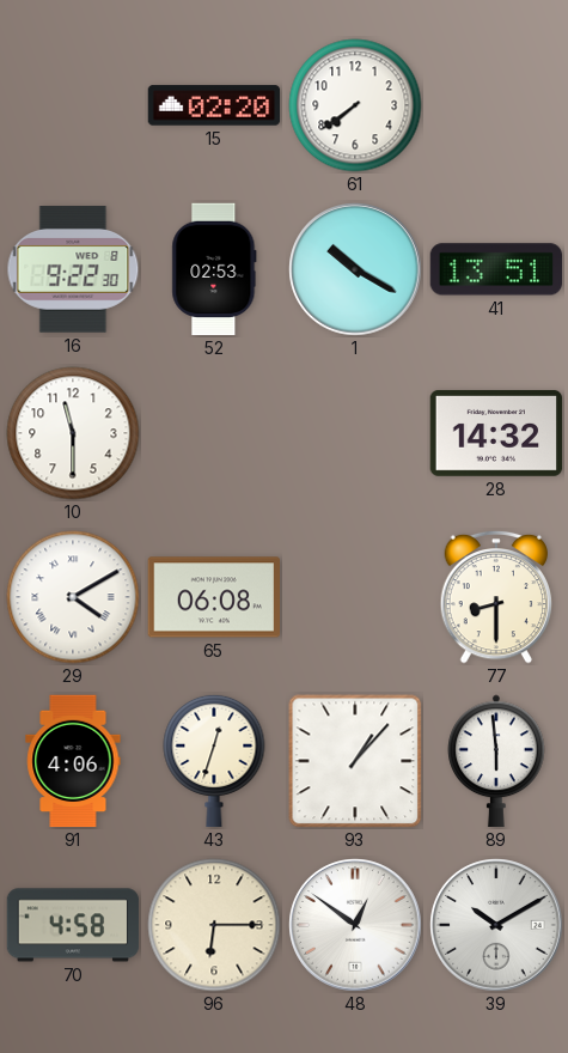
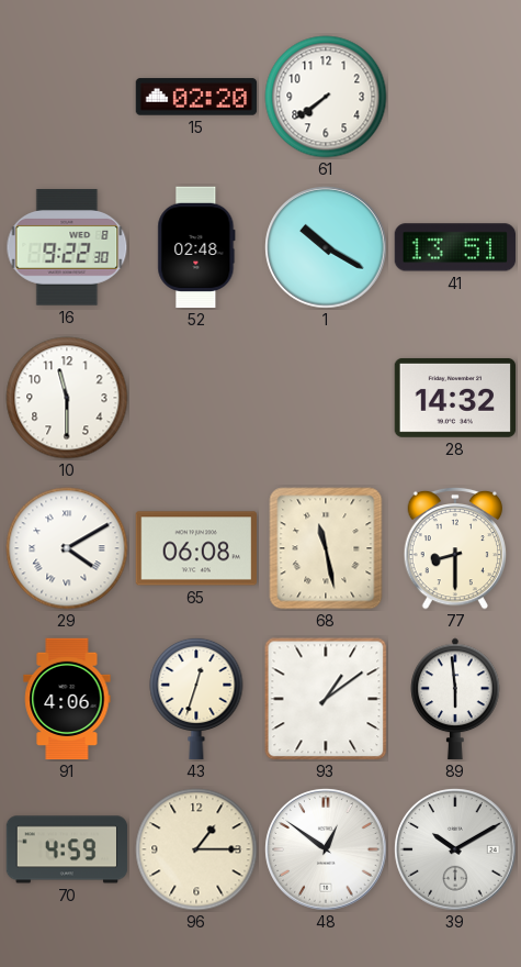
52: 02:53 -> 02:48
68: none -> 11:28
93: 1:07 -> 1:09
70: 4:58 -> 4:59
96: 6:15 -> 1:15
